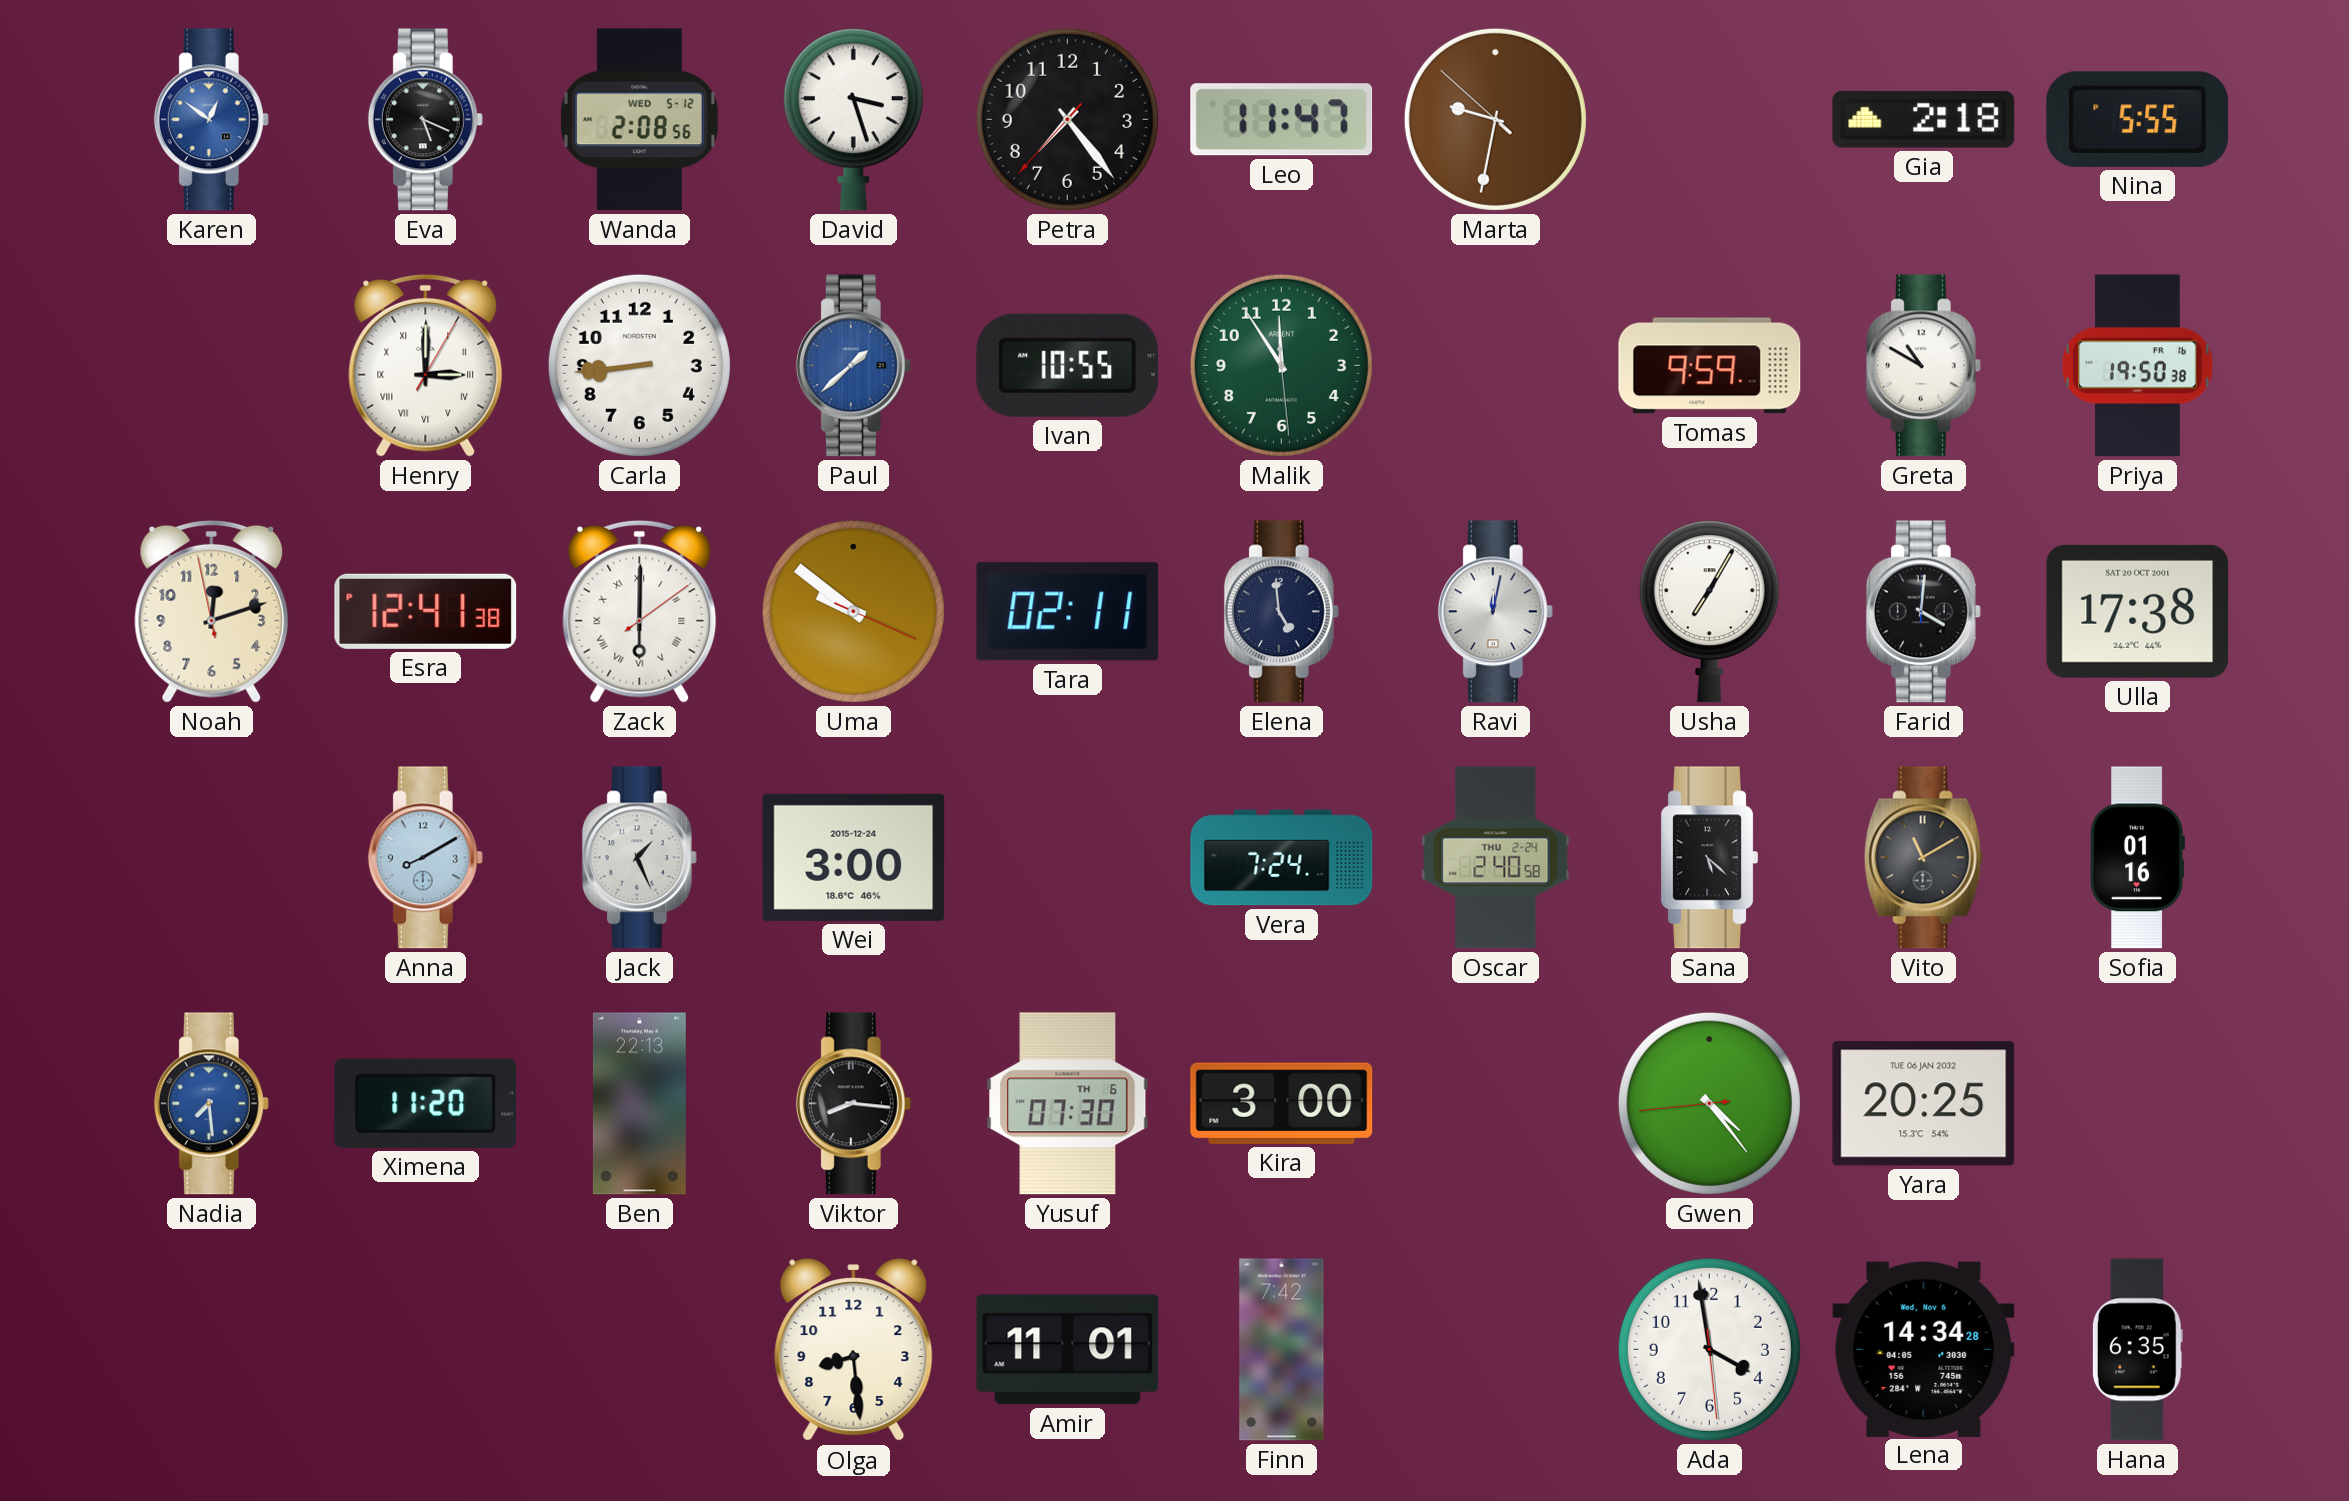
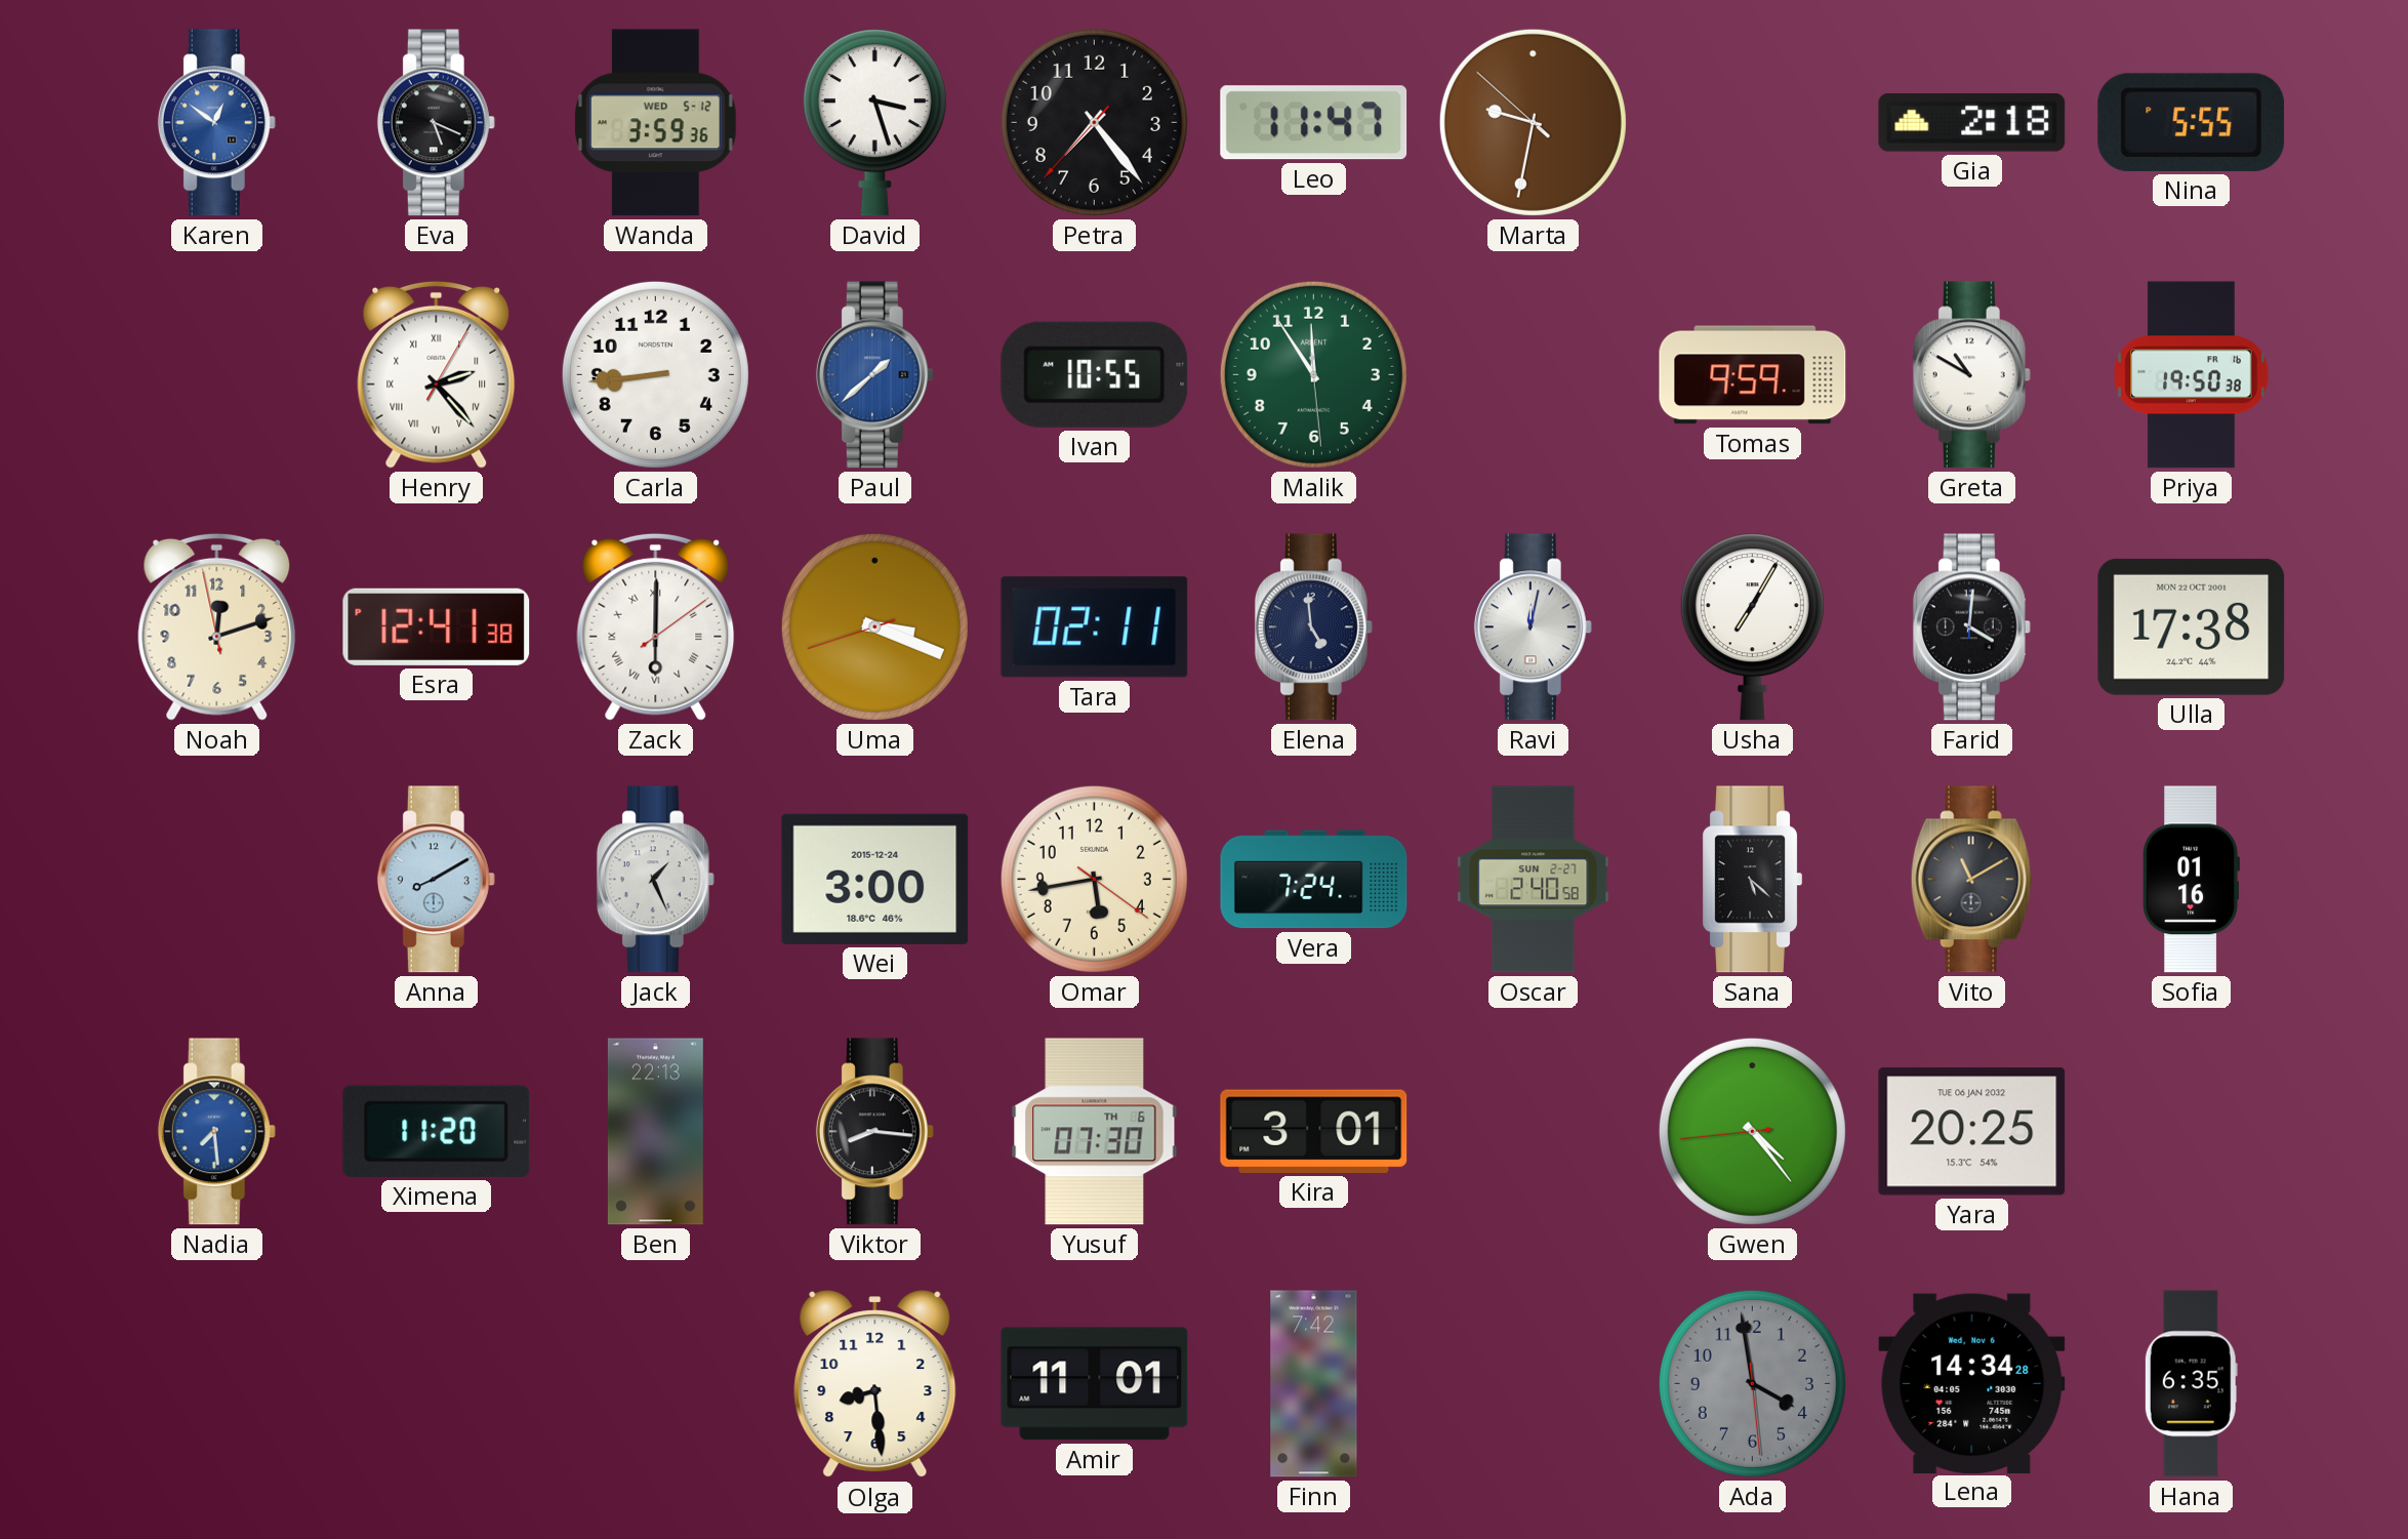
Wanda: 2:08 -> 3:59
Henry: 3:00 -> 2:23
Uma: 9:51 -> 3:18
Ulla date: SAT 20 OCT 2001 -> MON 22 OCT 2001
Omar: none -> 5:43
Oscar date: THU 2-24 -> SUN 2-27
Kira: 3:00 -> 3:01
Ada dial: white -> grey
